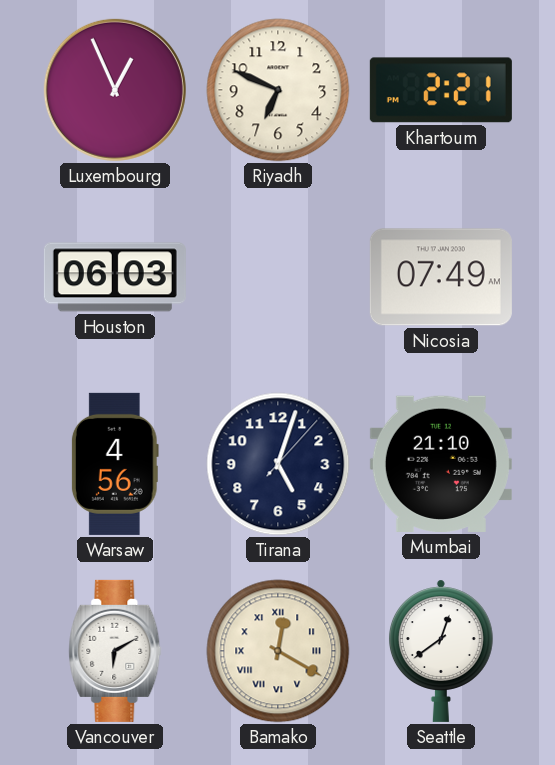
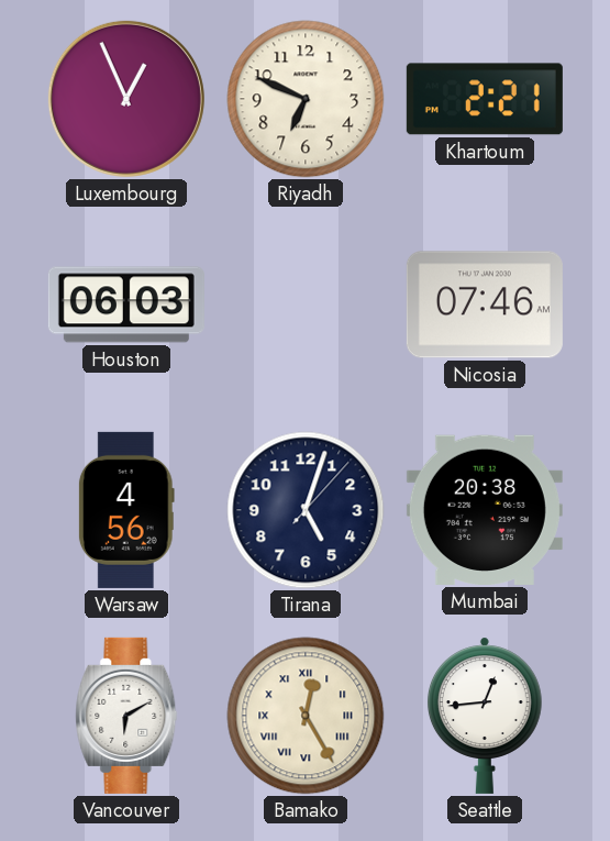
Nicosia: 07:49 -> 07:46
Mumbai: 21:10 -> 20:38
Bamako: 12:20 -> 12:25
Seattle: 12:39 -> 12:44
